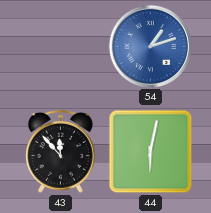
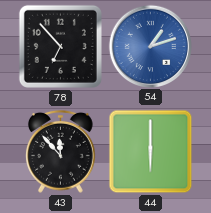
78: none -> 6:53
44: 6:02 -> 6:00
